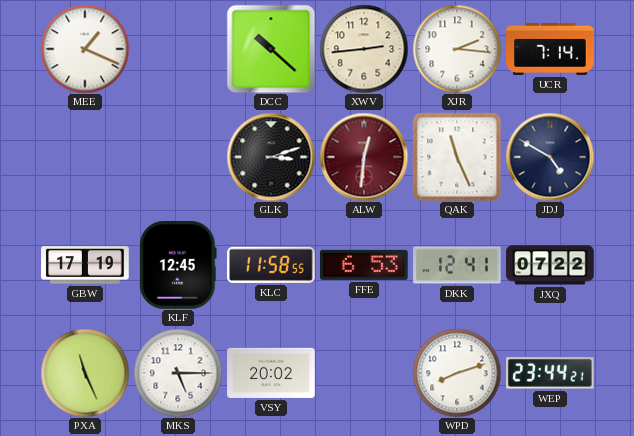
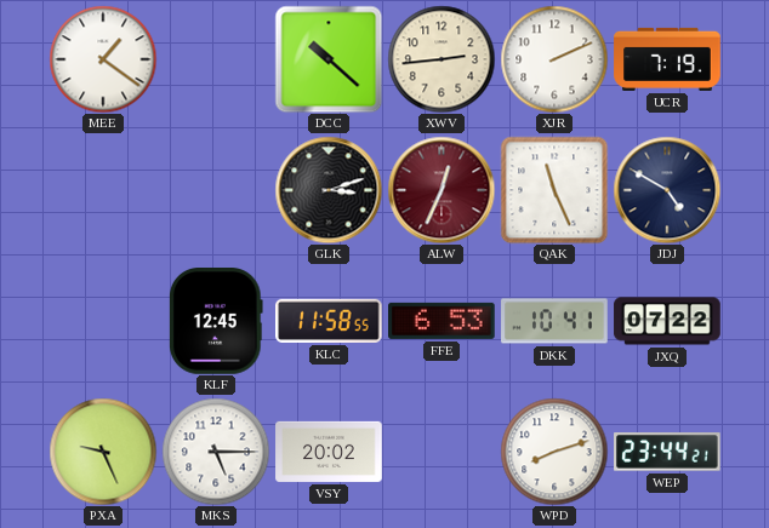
MEE: 1:19 -> 1:21
XJR: 2:16 -> 2:11
UCR: 7:14 -> 7:19
ALW: 12:31 -> 12:34
GBW: 17:19 -> none
DKK: 12:41 -> 10:41
PXA: 11:26 -> 9:26
